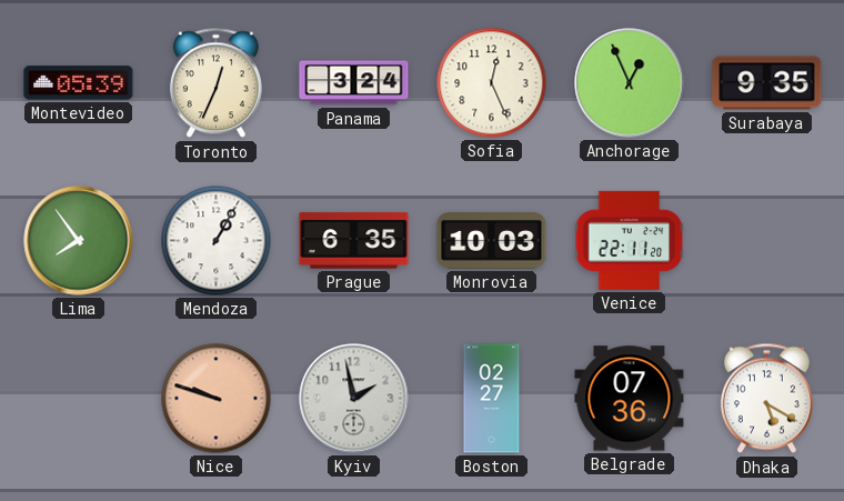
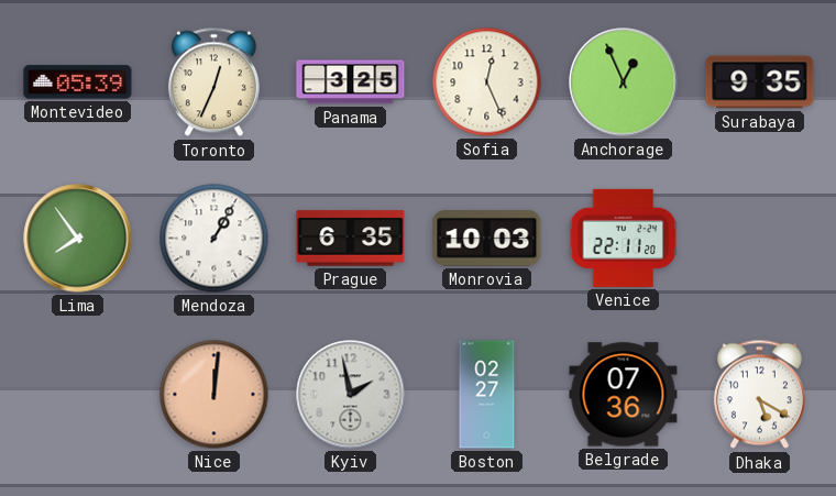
Panama: 3:24 -> 3:25
Nice: 9:48 -> 12:01
